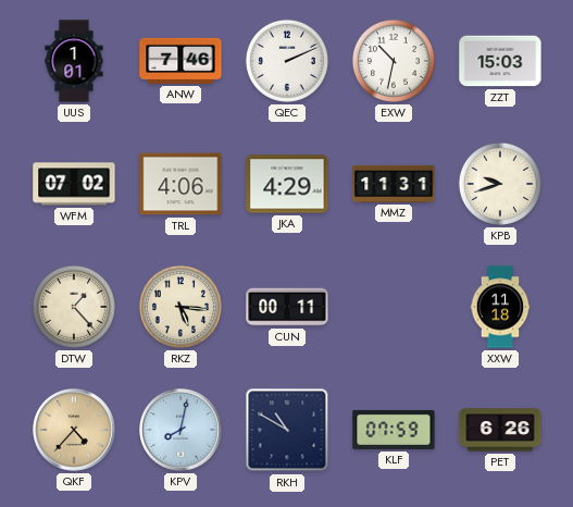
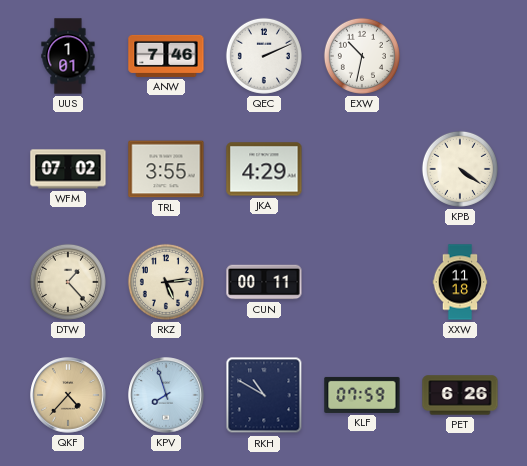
ZZT: 15:03 -> none
TRL: 4:06 -> 3:55
MMZ: 11:31 -> none
KPB: 9:42 -> 4:21
RKZ: 5:16 -> 5:14
KPV: 8:02 -> 7:57
